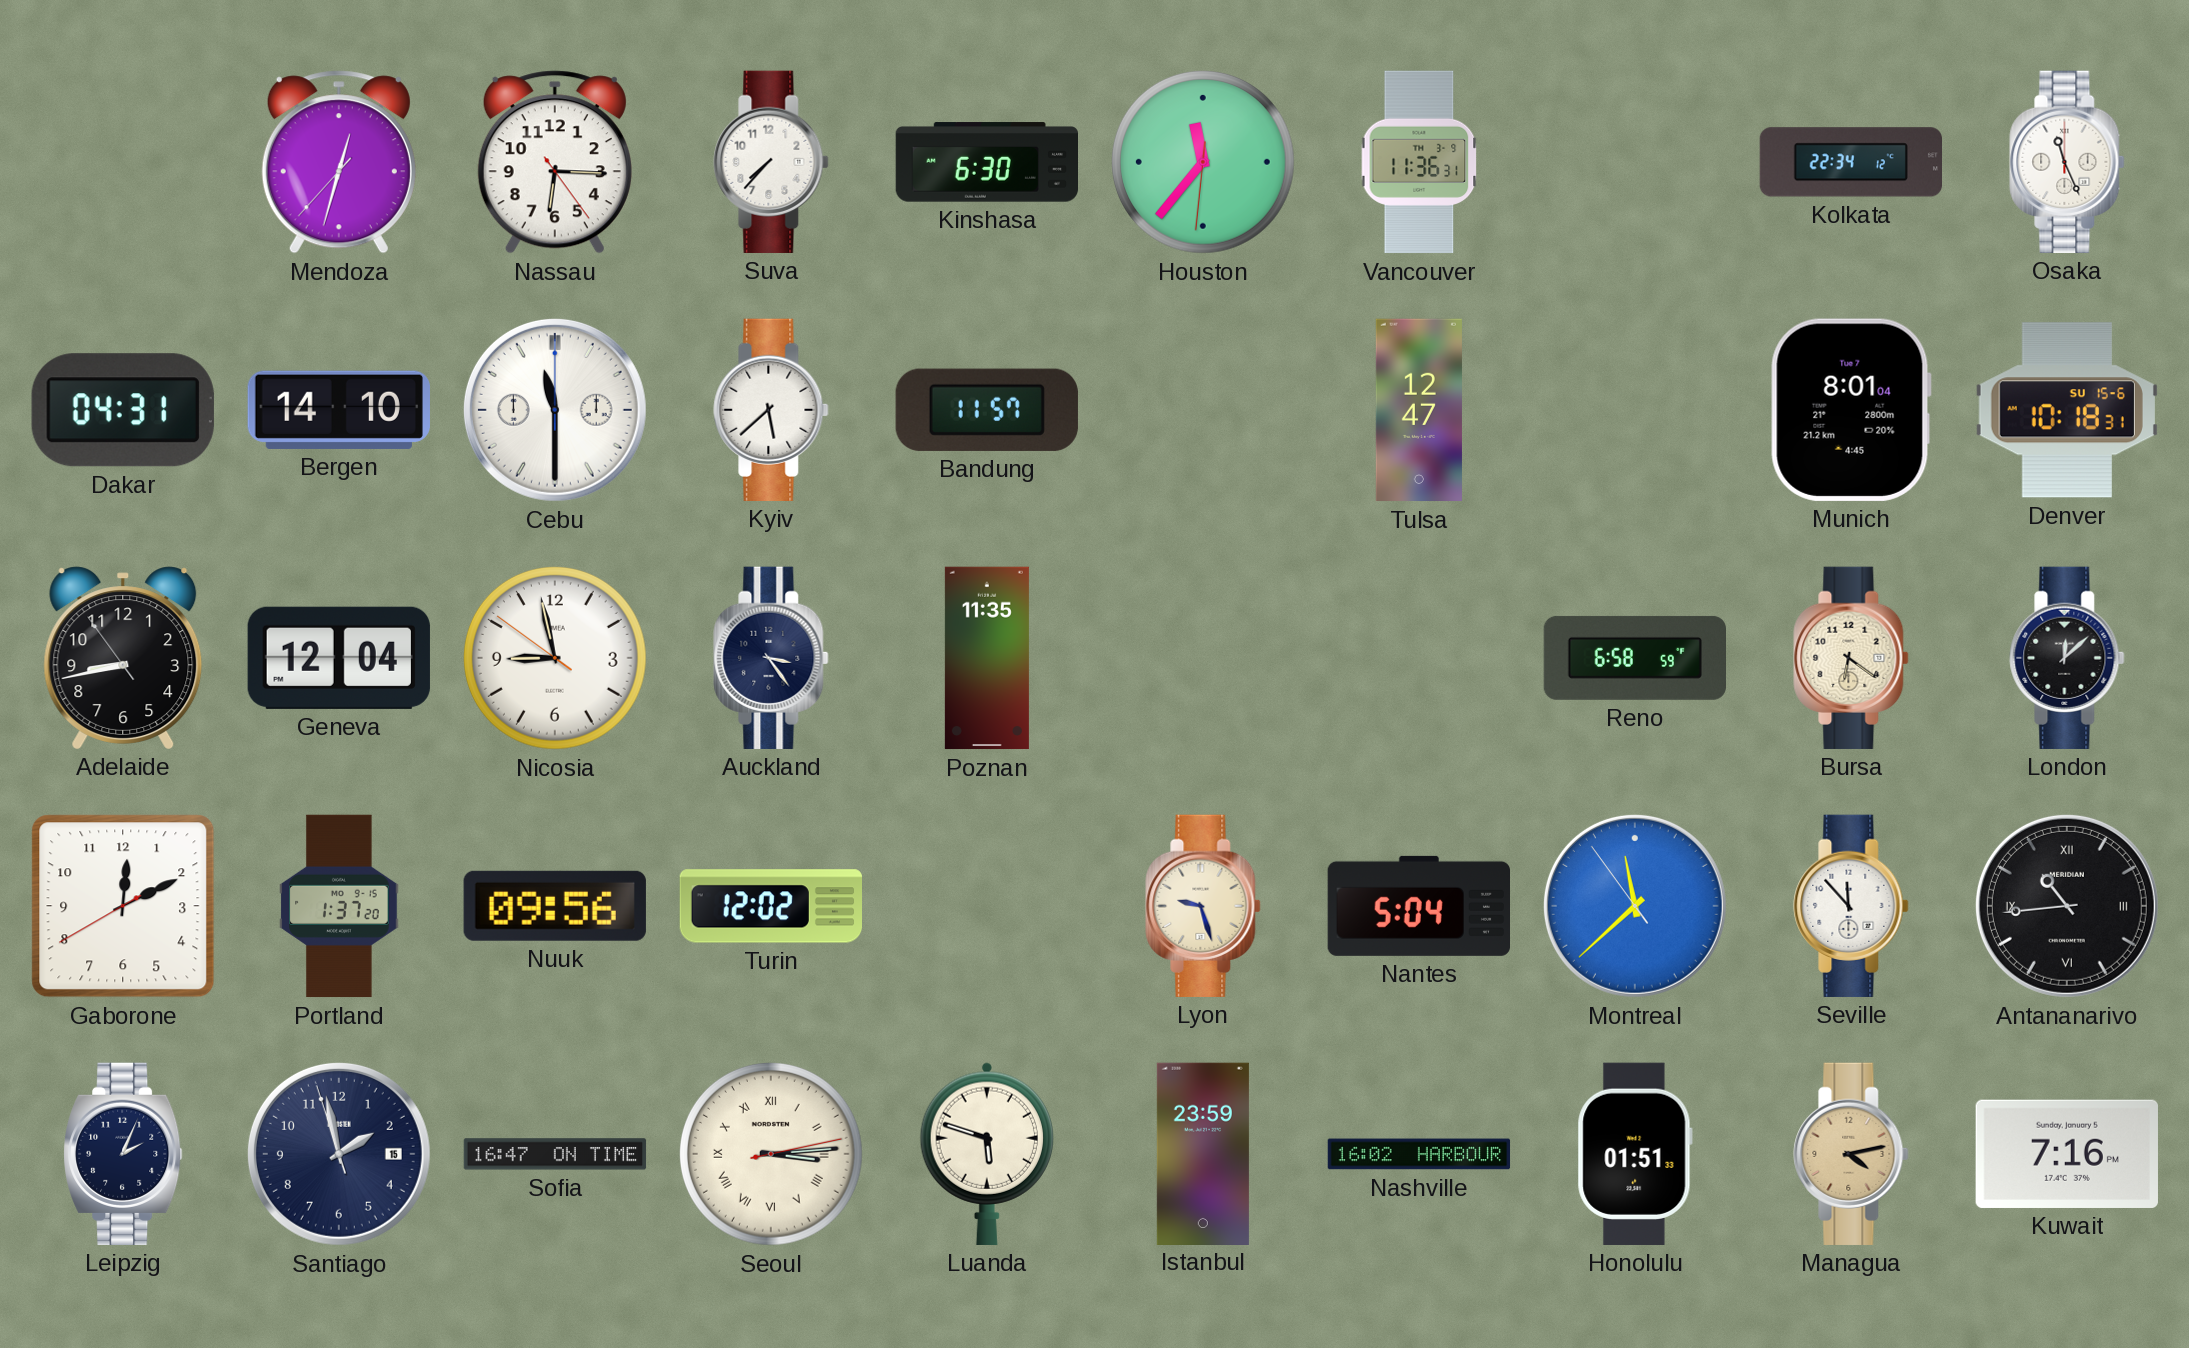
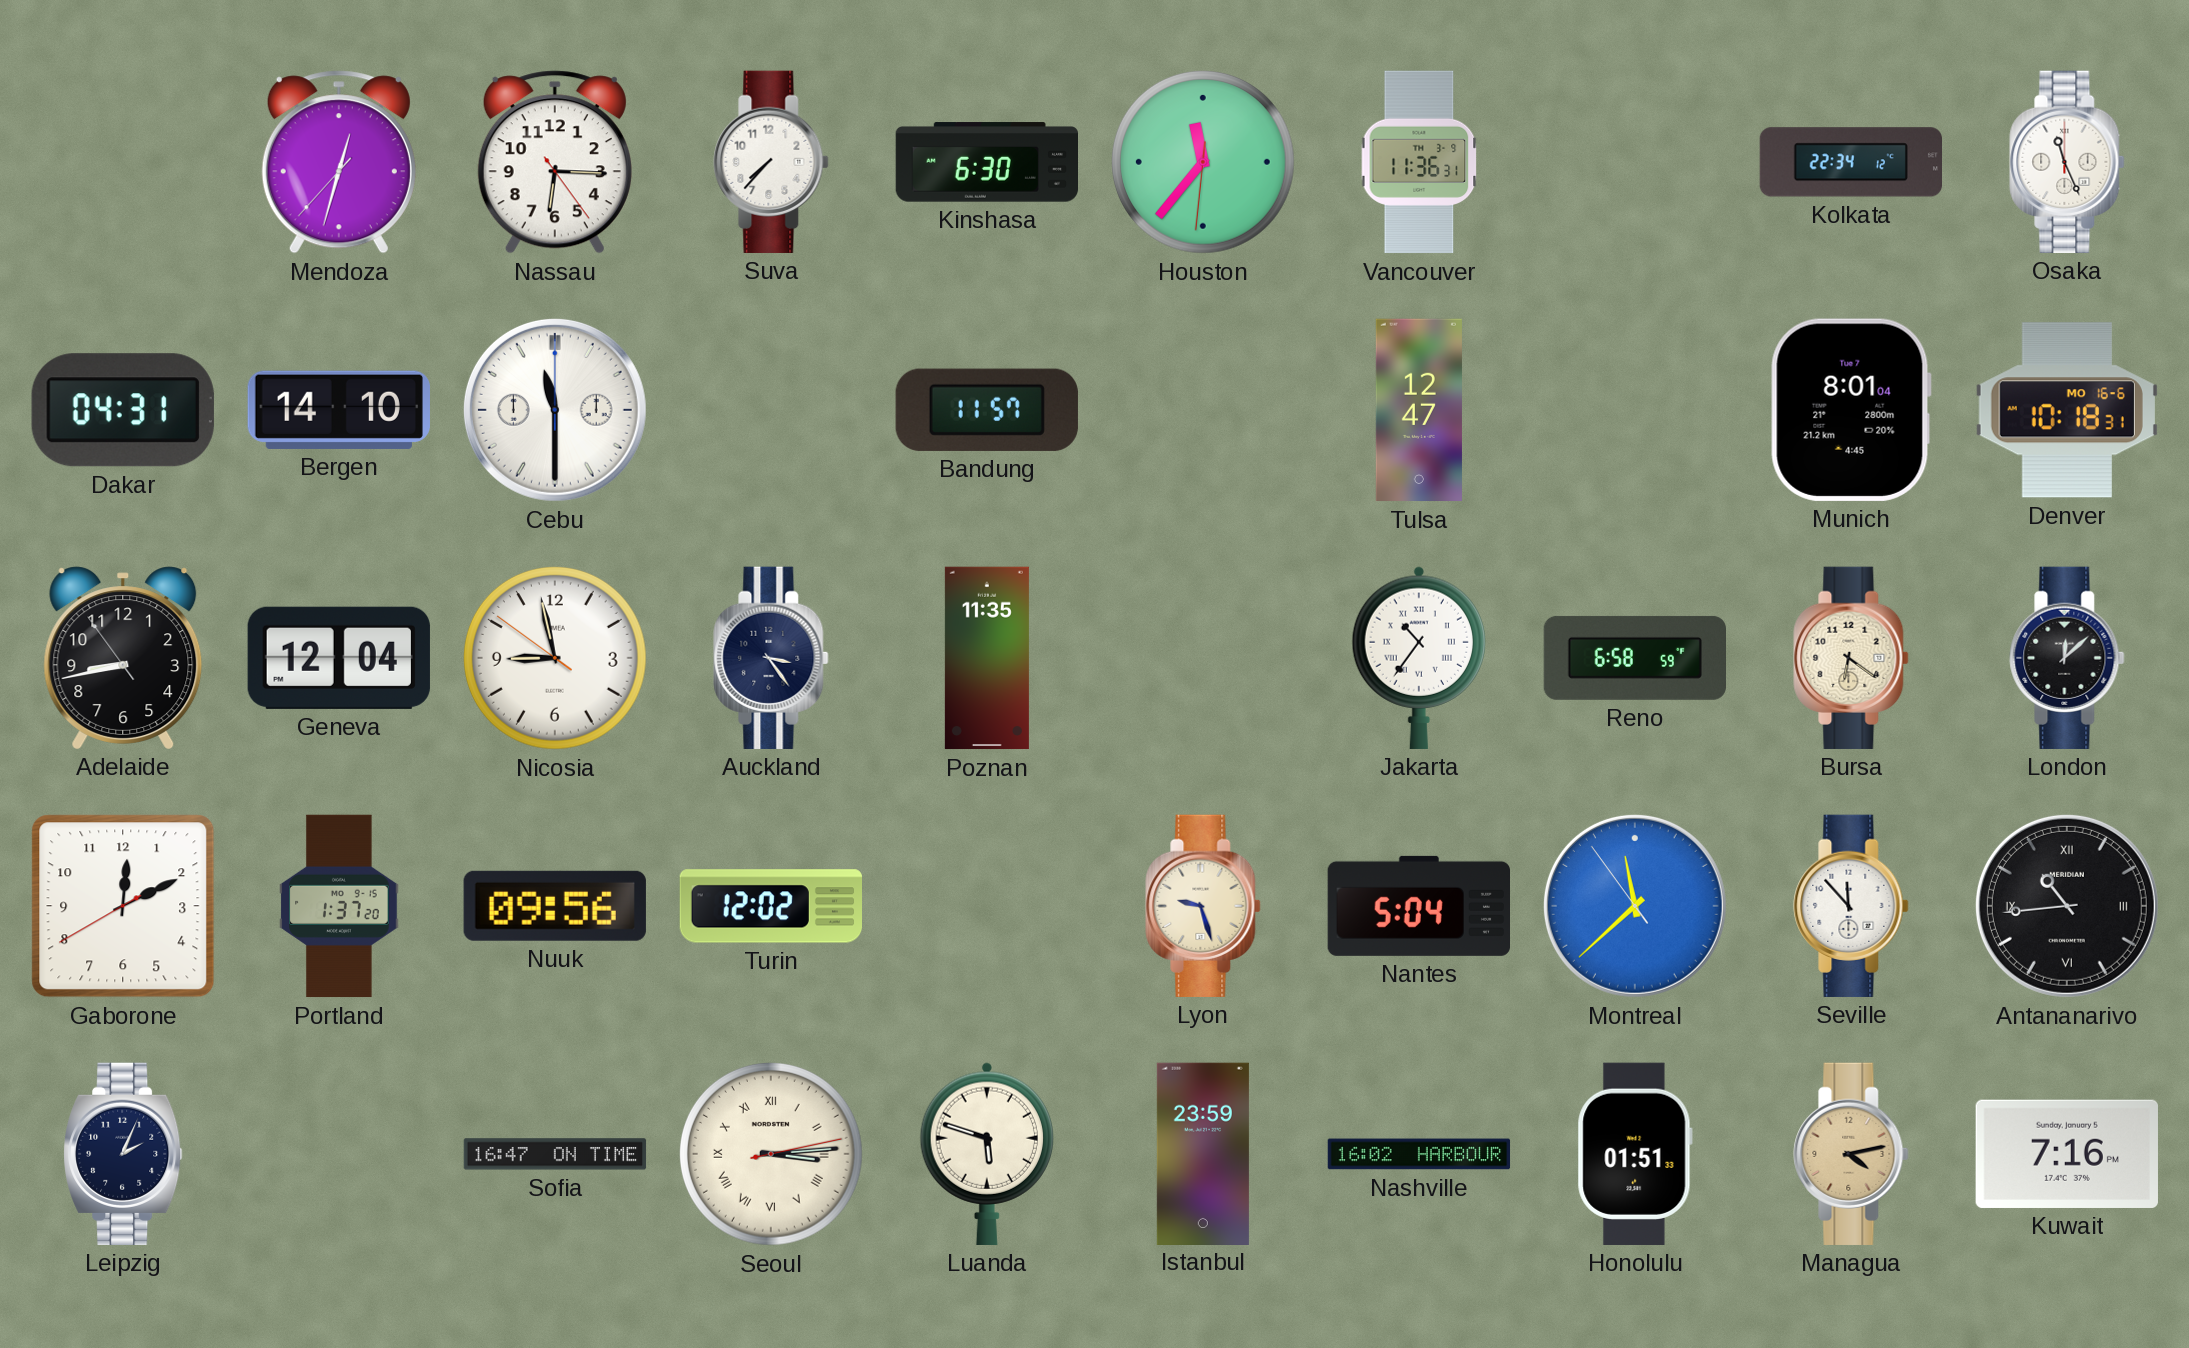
Kyiv: 5:38 -> none
Denver date: SU 15-6 -> MO 16-6
Jakarta: none -> 10:36
Santiago: 1:57 -> none
